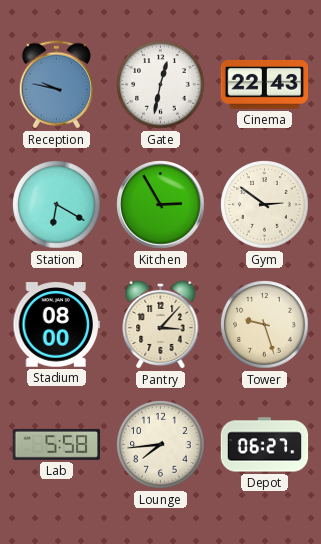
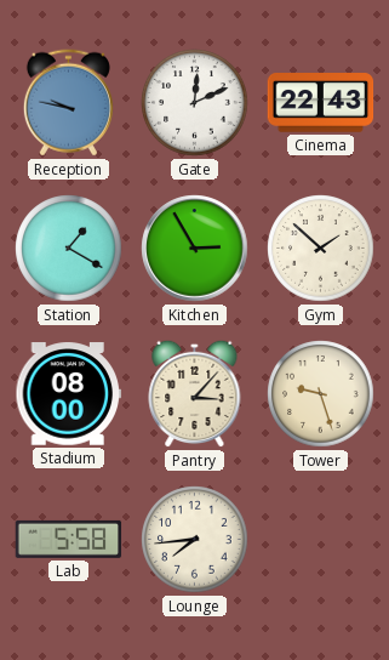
Gate: 12:32 -> 12:11
Station: 6:20 -> 1:20
Gym: 2:51 -> 1:52
Depot: 06:27 -> none
